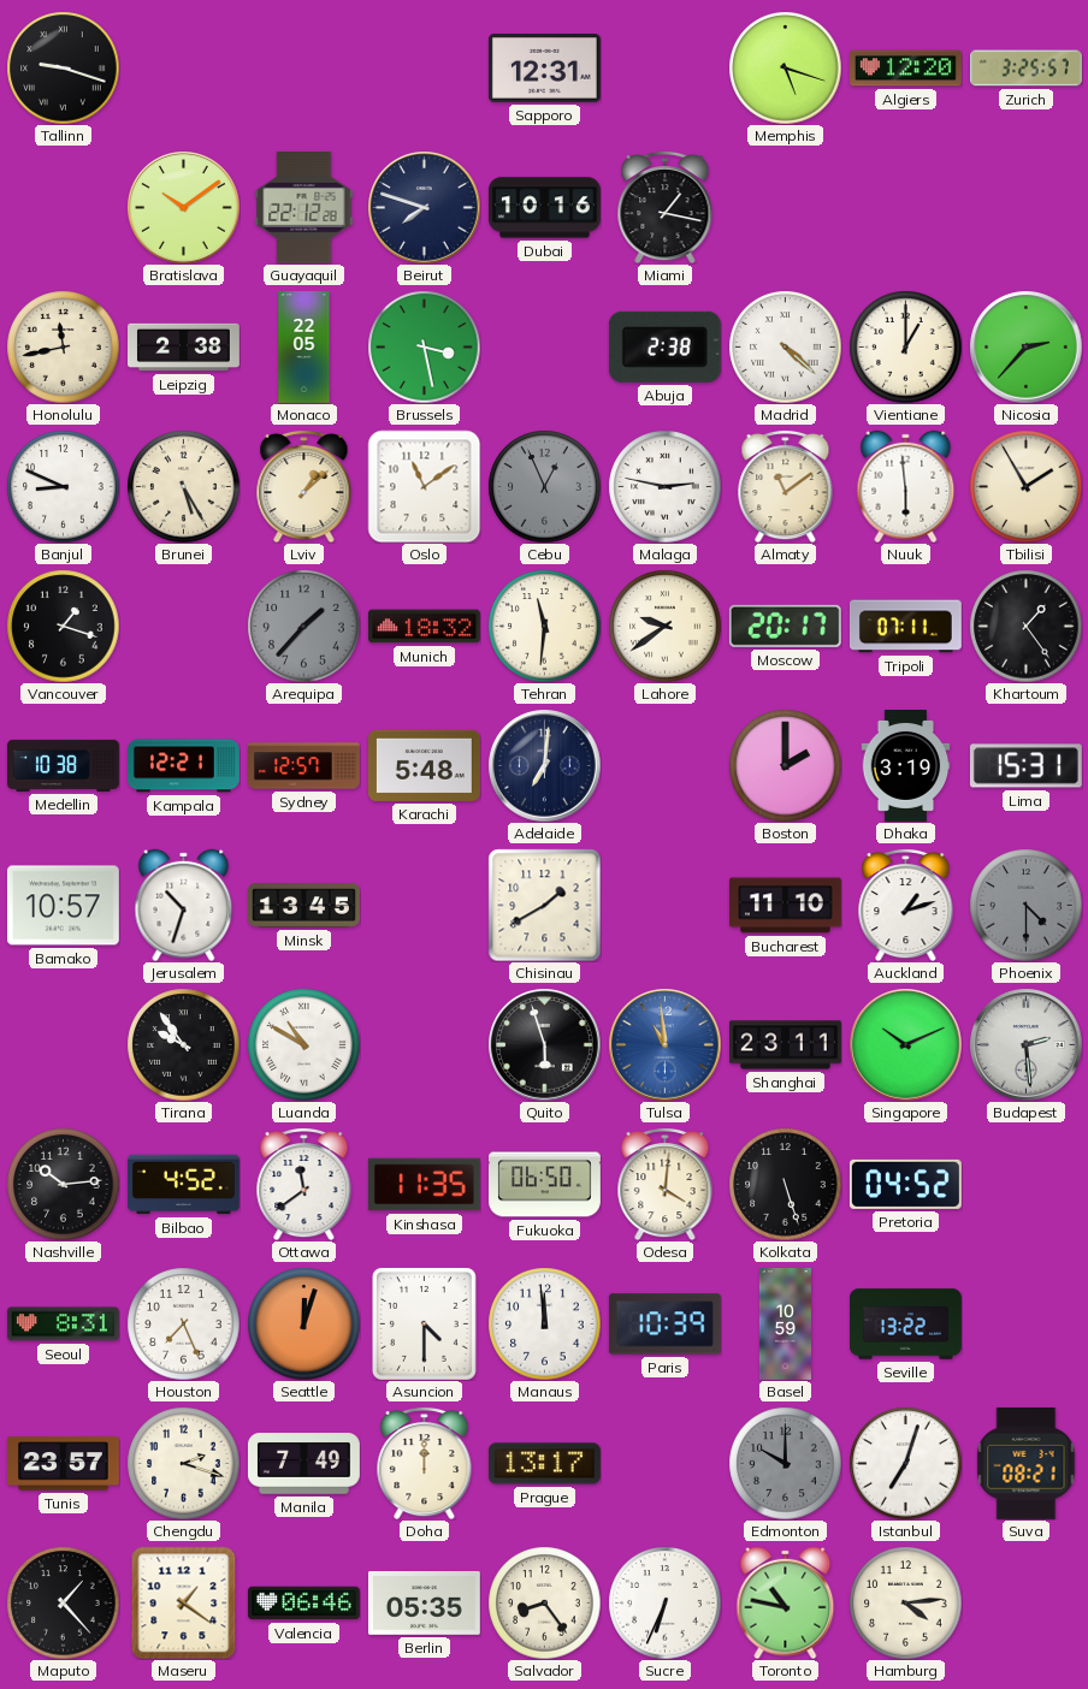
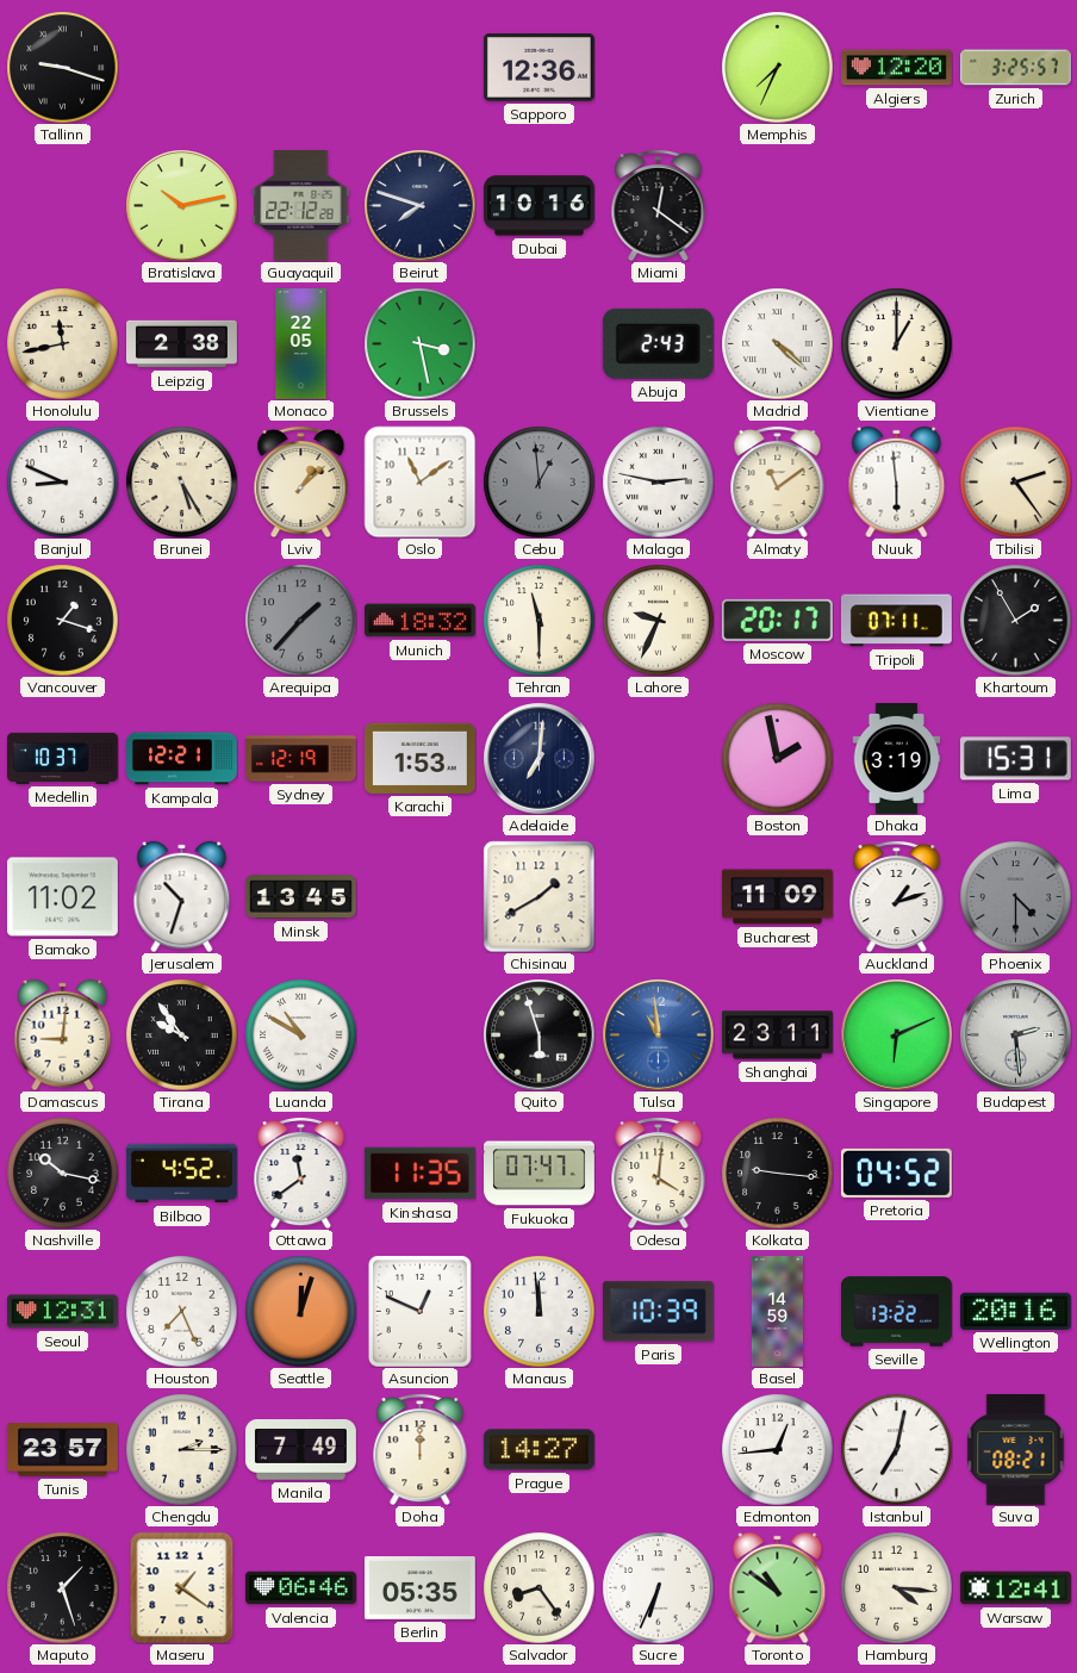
Sapporo: 12:31 -> 12:36
Memphis: 5:18 -> 7:34
Bratislava: 10:09 -> 10:13
Miami: 1:17 -> 12:21
Abuja: 2:38 -> 2:43
Nicosia: 2:37 -> none
Cebu: 12:56 -> 12:59
Tbilisi: 1:55 -> 2:24
Tehran: 11:31 -> 11:30
Lahore: 9:39 -> 9:34
Khartoum: 1:24 -> 1:55
Medellin: 10:38 -> 10:37
Sydney: 12:57 -> 12:19
Karachi: 5:48 -> 1:53
Boston: 2:00 -> 1:58
Bamako: 10:57 -> 11:02
Bucharest: 11:10 -> 11:09
Damascus: none -> 9:01
Singapore: 10:11 -> 6:11
Nashville: 10:14 -> 10:17
Fukuoka: 06:50 -> 07:47
Kolkata: 5:27 -> 9:16
Seoul: 8:31 -> 12:31
Asuncion: 4:30 -> 12:49
Basel: 10:59 -> 14:59
Wellington: none -> 20:16
Chengdu: 2:18 -> 2:15
Prague: 13:17 -> 14:27
Edmonton: 10:00 -> 12:44
Edmonton dial: grey -> white
Istanbul: 7:03 -> 7:02
Maputo: 1:23 -> 1:27
Toronto: 10:47 -> 10:51
Hamburg: 4:14 -> 4:16
Warsaw: none -> 12:41
